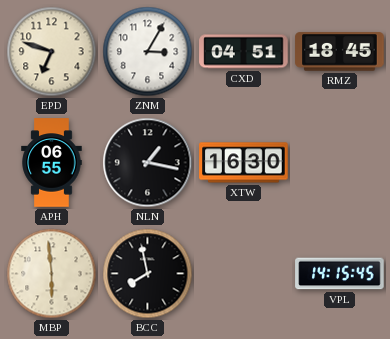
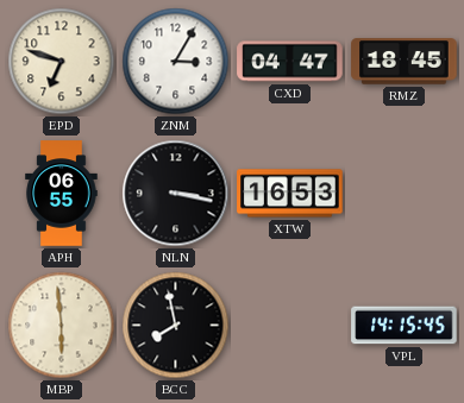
CXD: 04:51 -> 04:47
NLN: 1:17 -> 3:17
XTW: 16:30 -> 16:53
